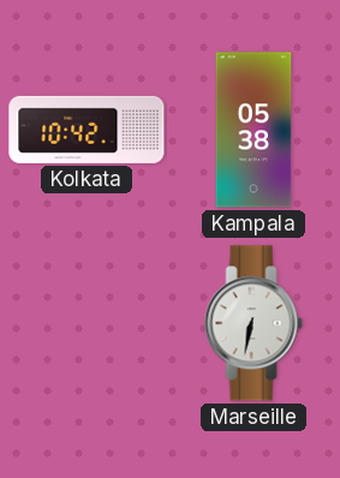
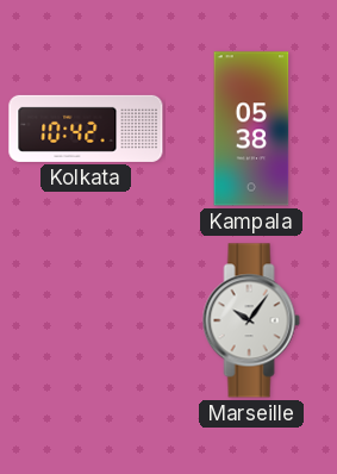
Marseille: 6:32 -> 10:06
